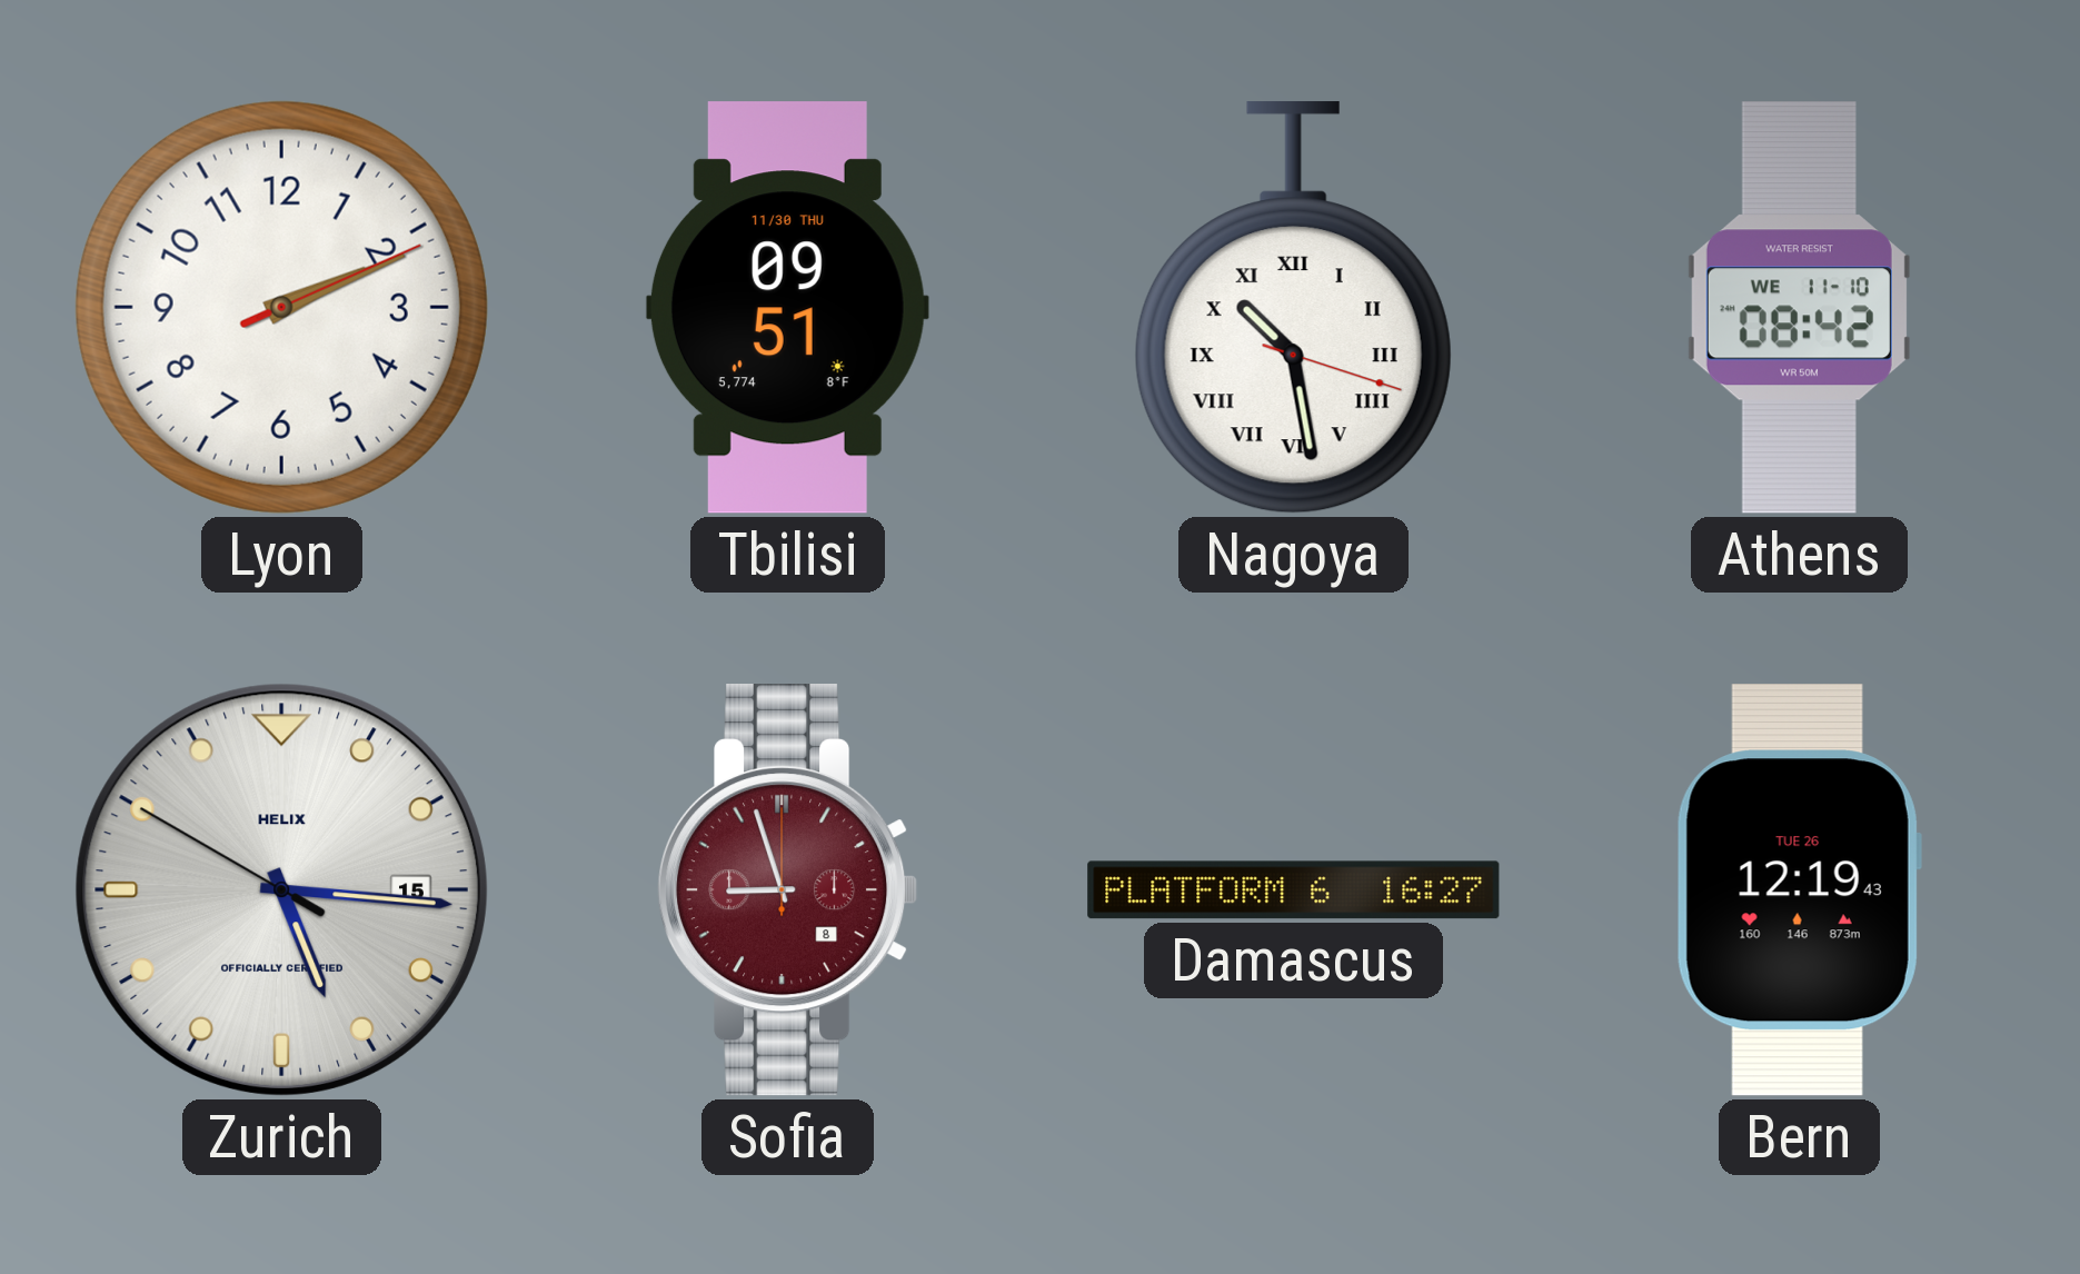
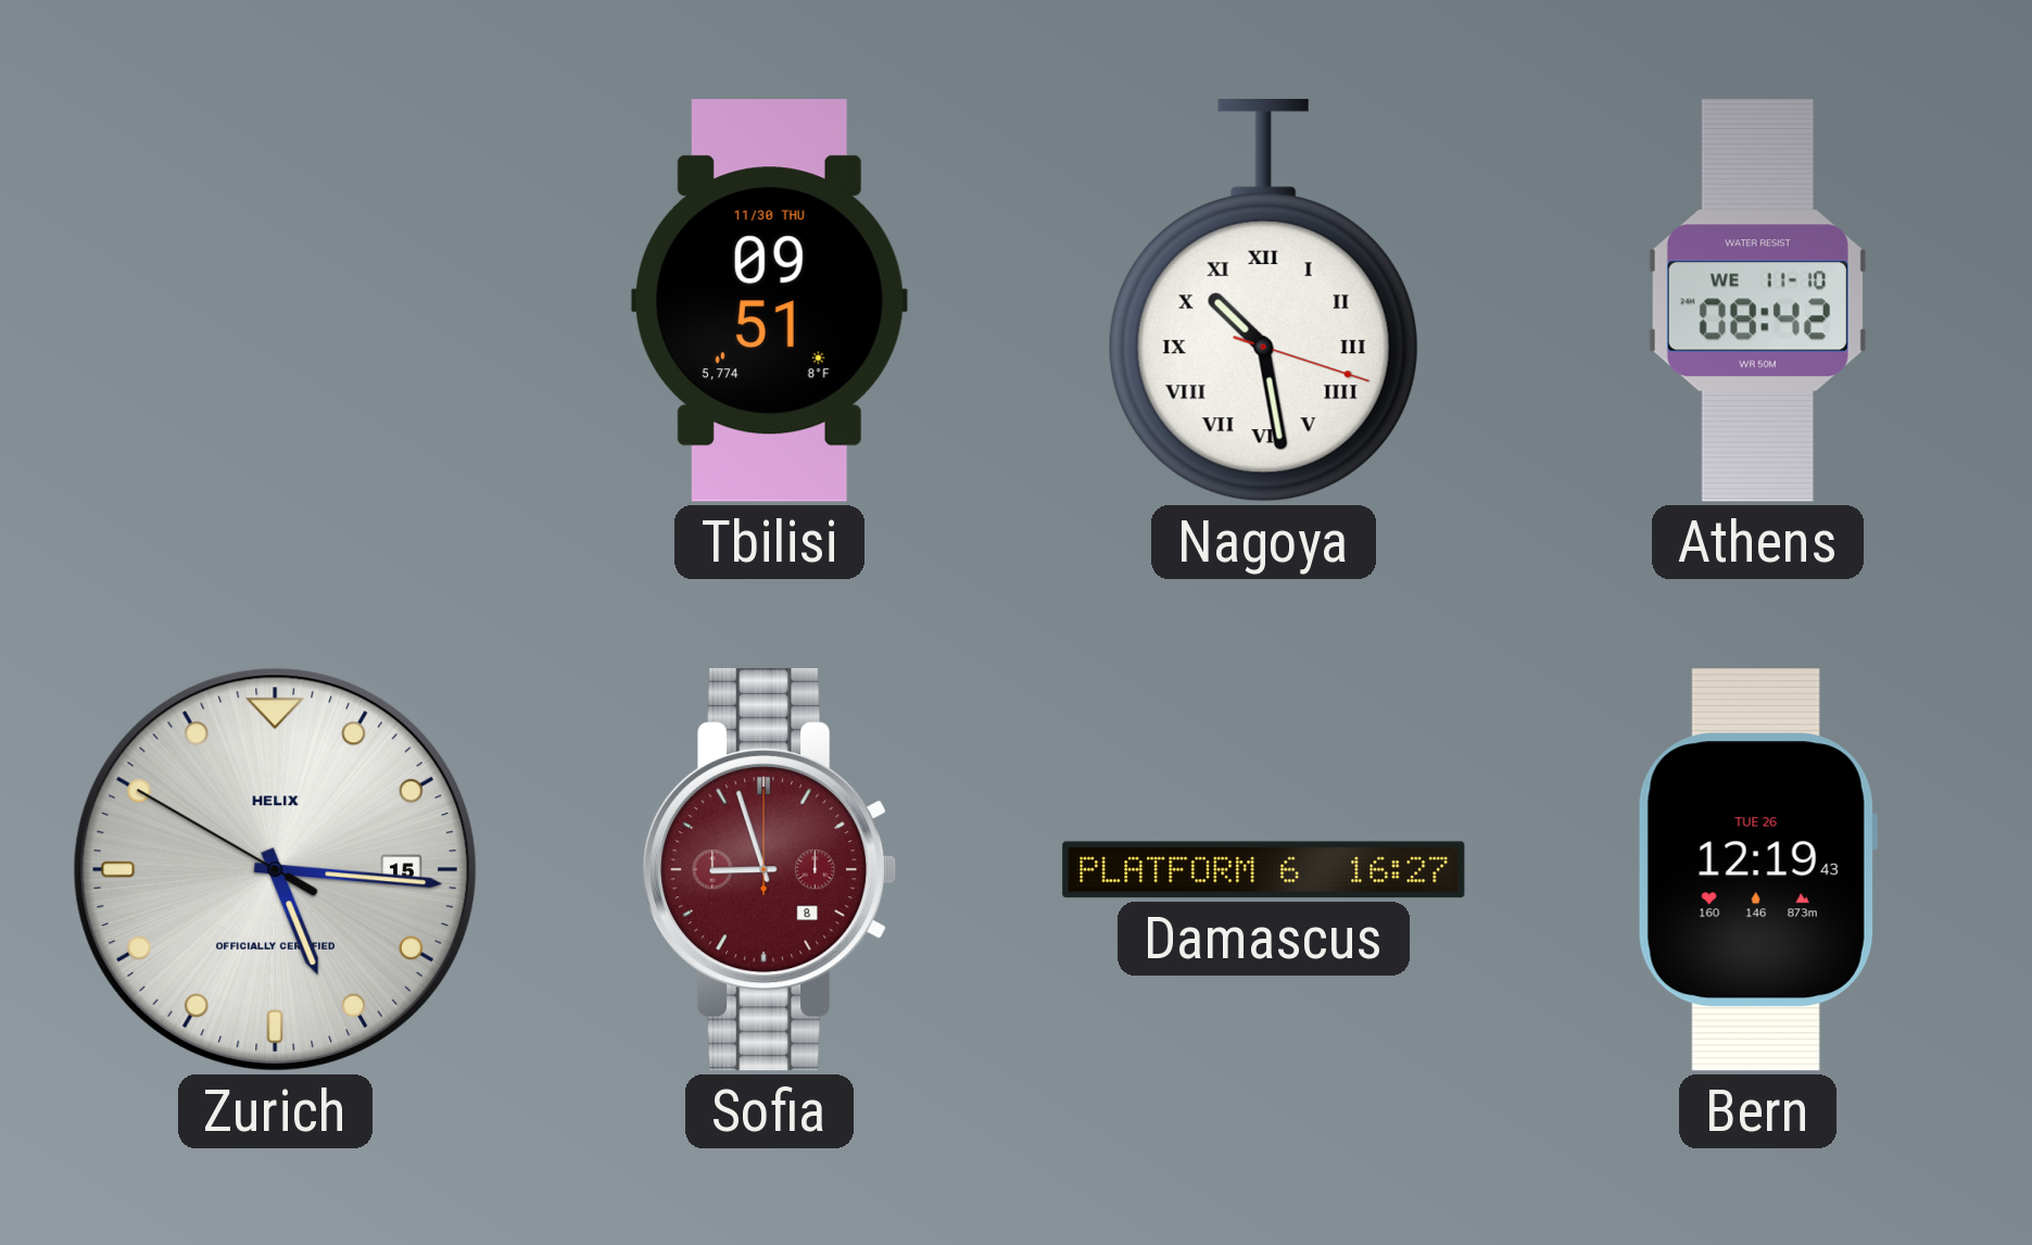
Lyon: 2:11 -> none
